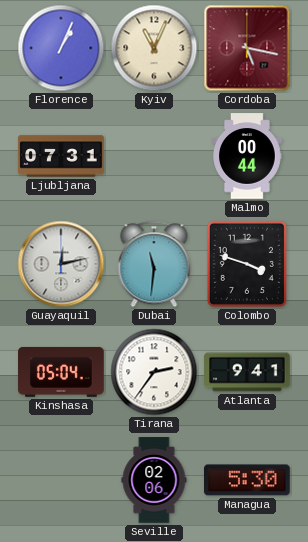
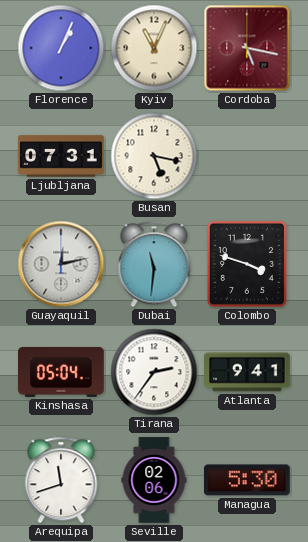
Busan: none -> 5:17
Malmo: 00:44 -> none
Arequipa: none -> 11:42
